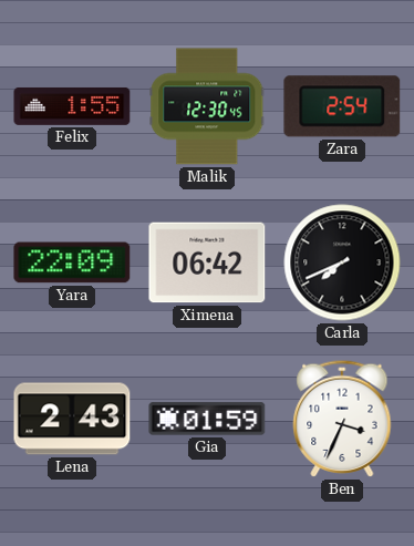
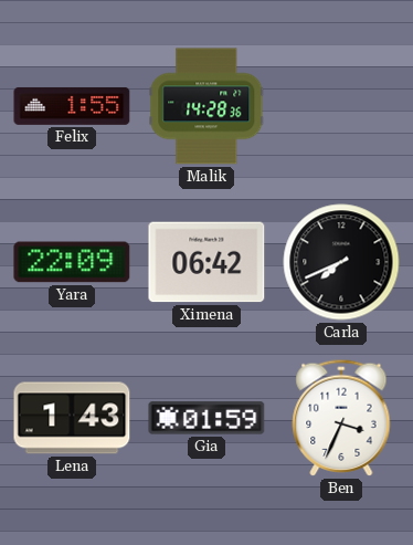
Malik: 12:30 -> 14:28
Zara: 2:54 -> none
Lena: 2:43 -> 1:43
